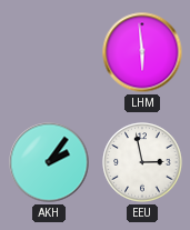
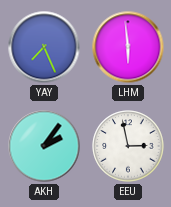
YAY: none -> 7:26
